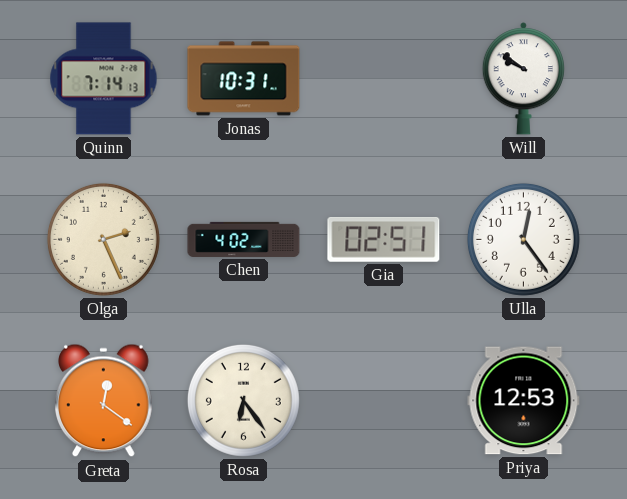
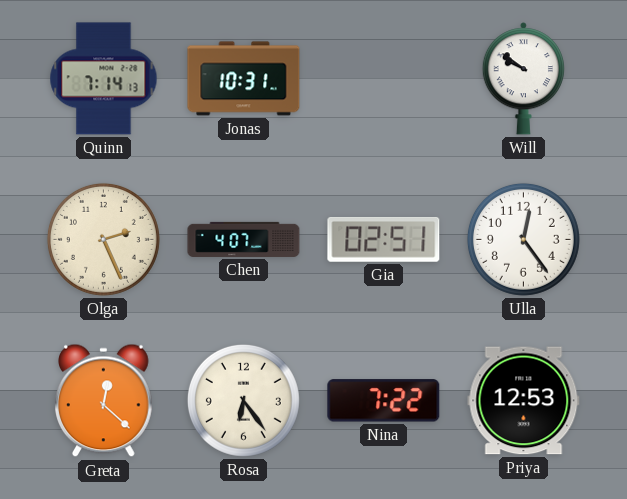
Chen: 4:02 -> 4:07
Greta: 12:21 -> 12:22
Nina: none -> 7:22
